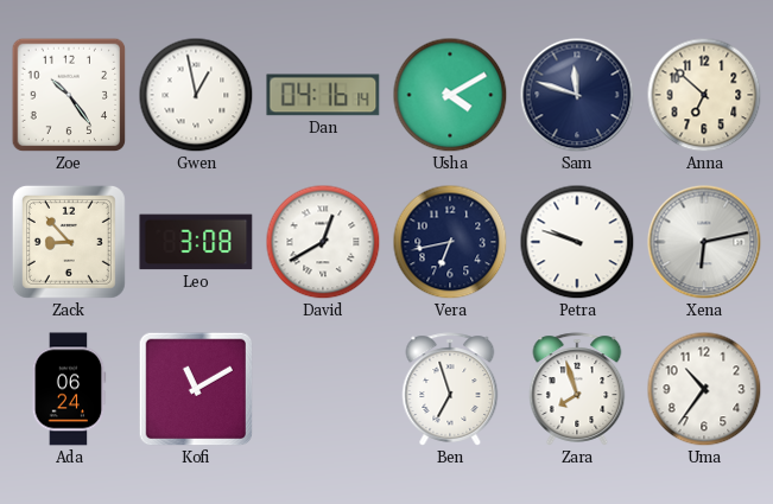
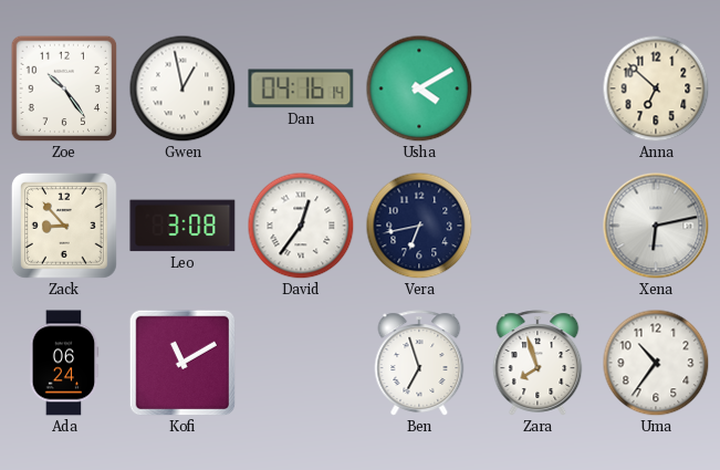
Sam: 11:48 -> none
David: 12:40 -> 12:36
Petra: 9:48 -> none
